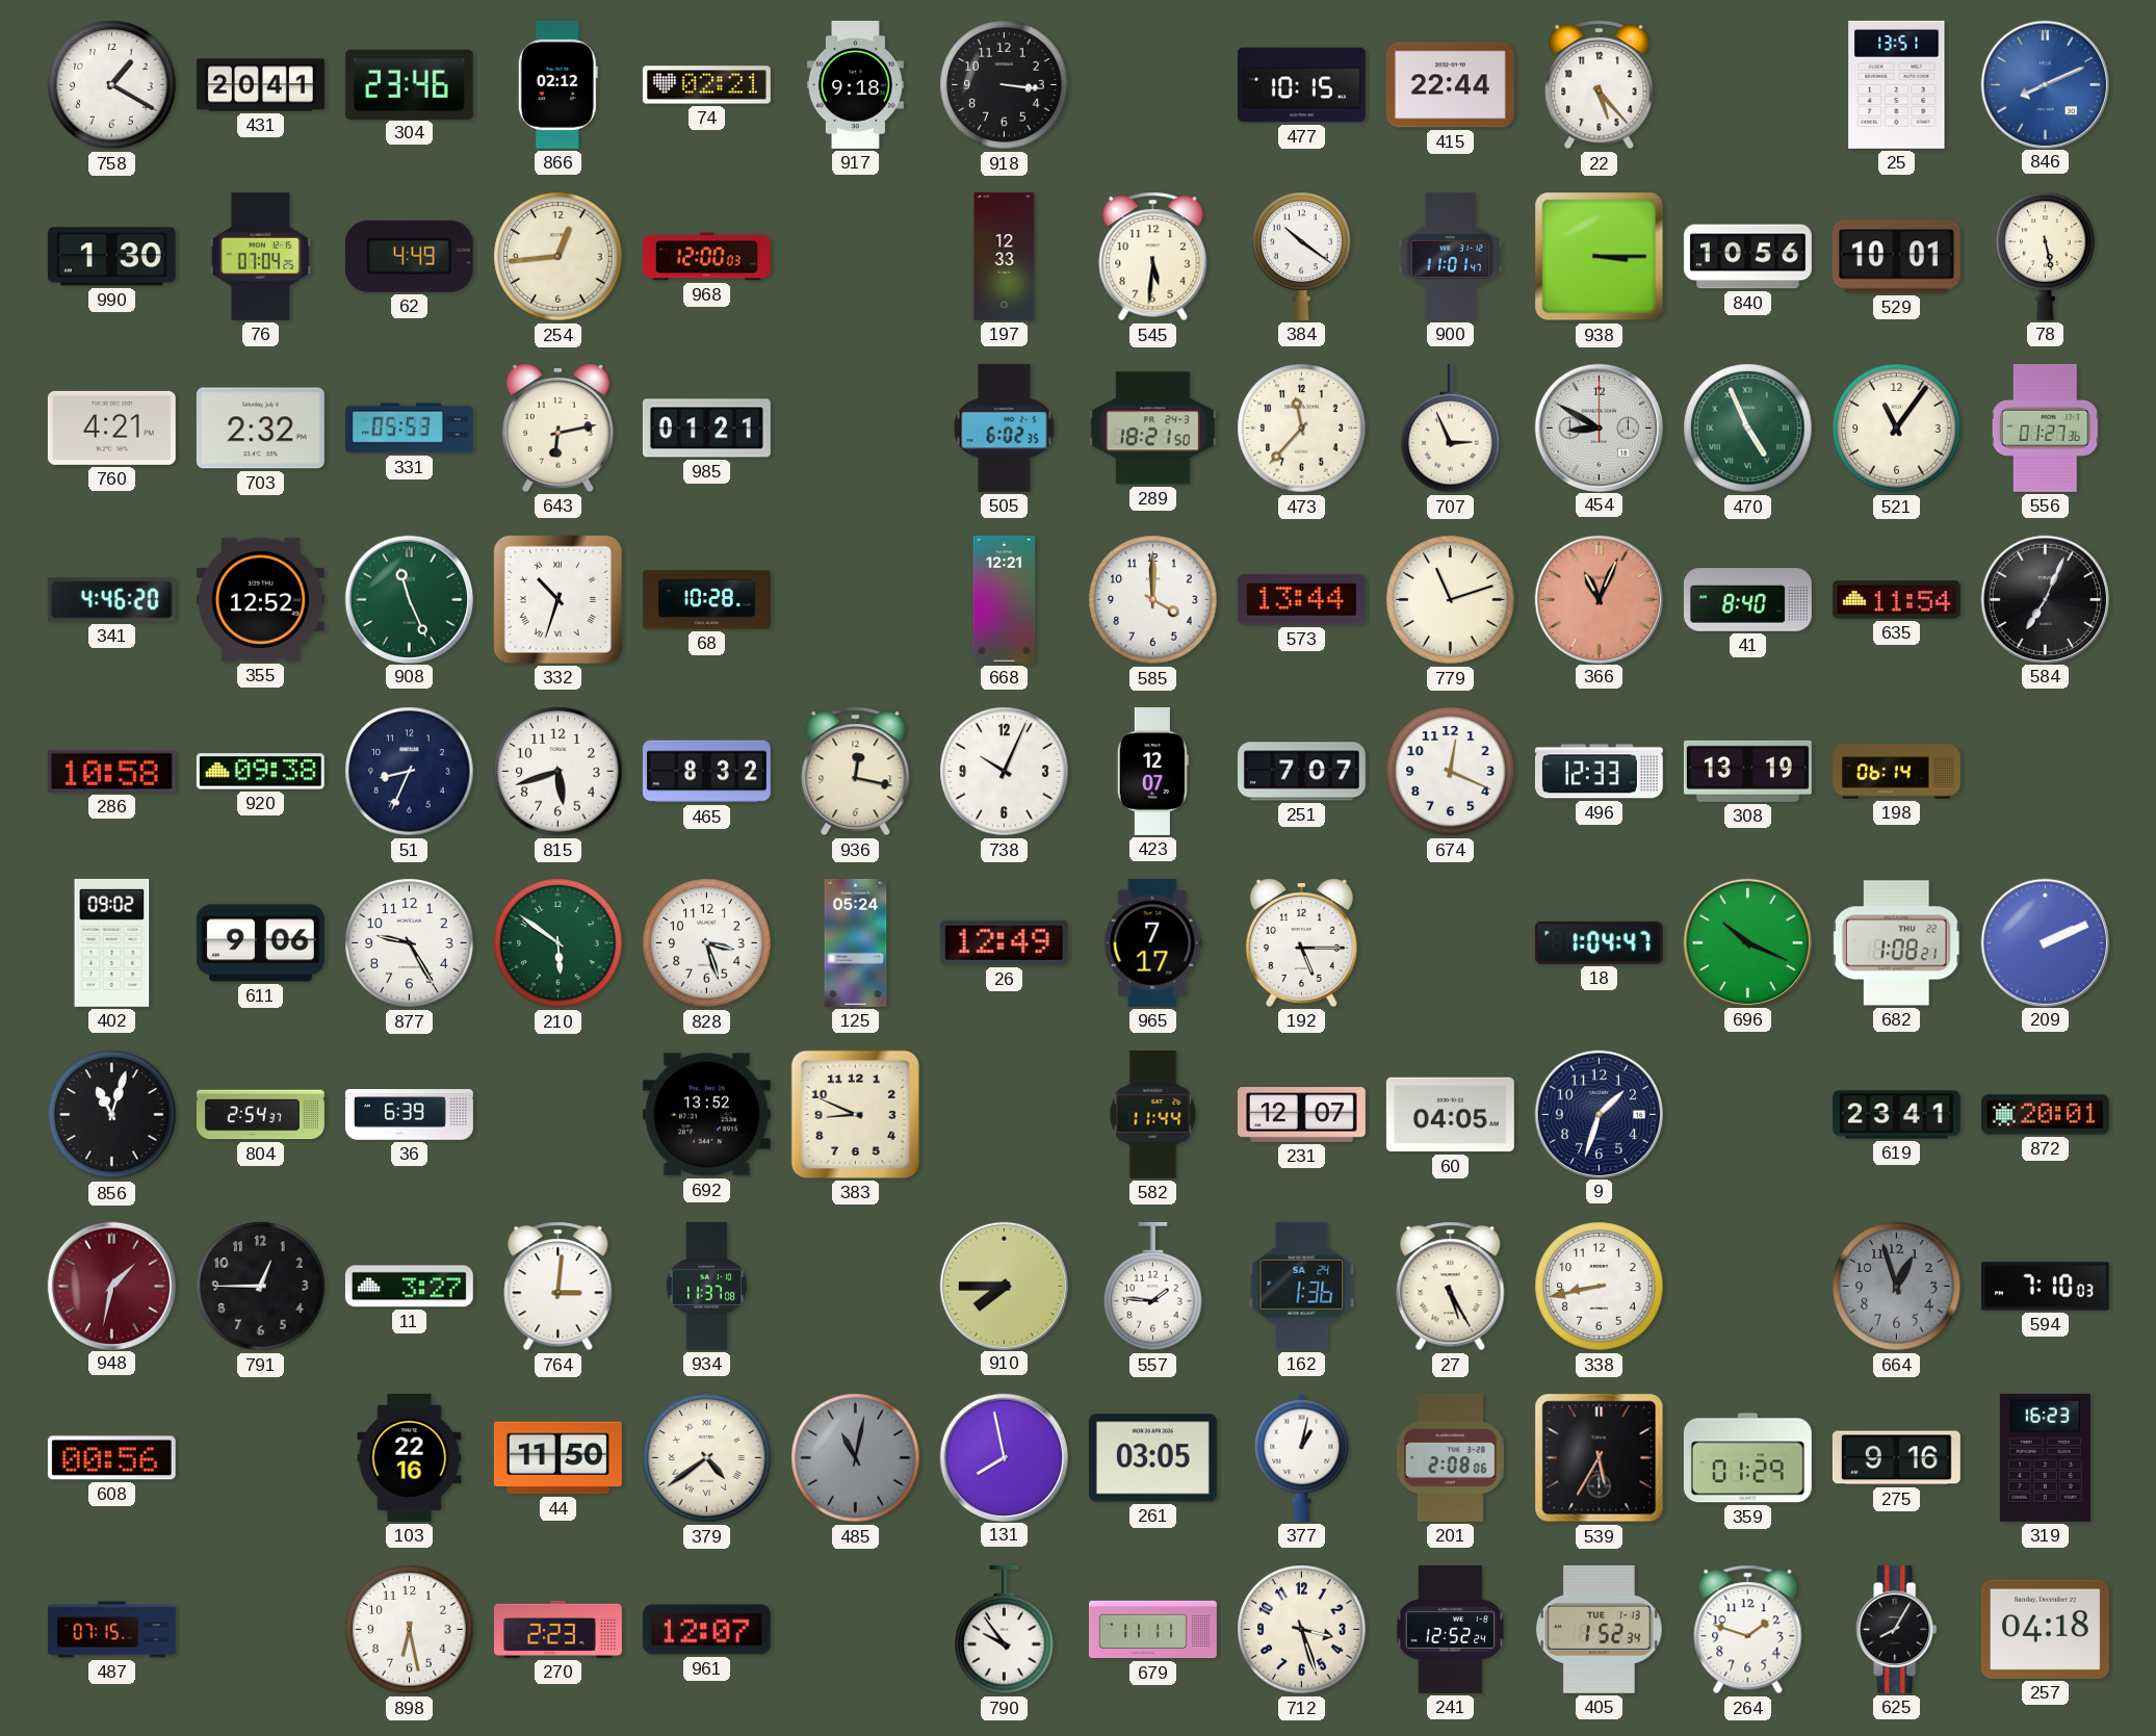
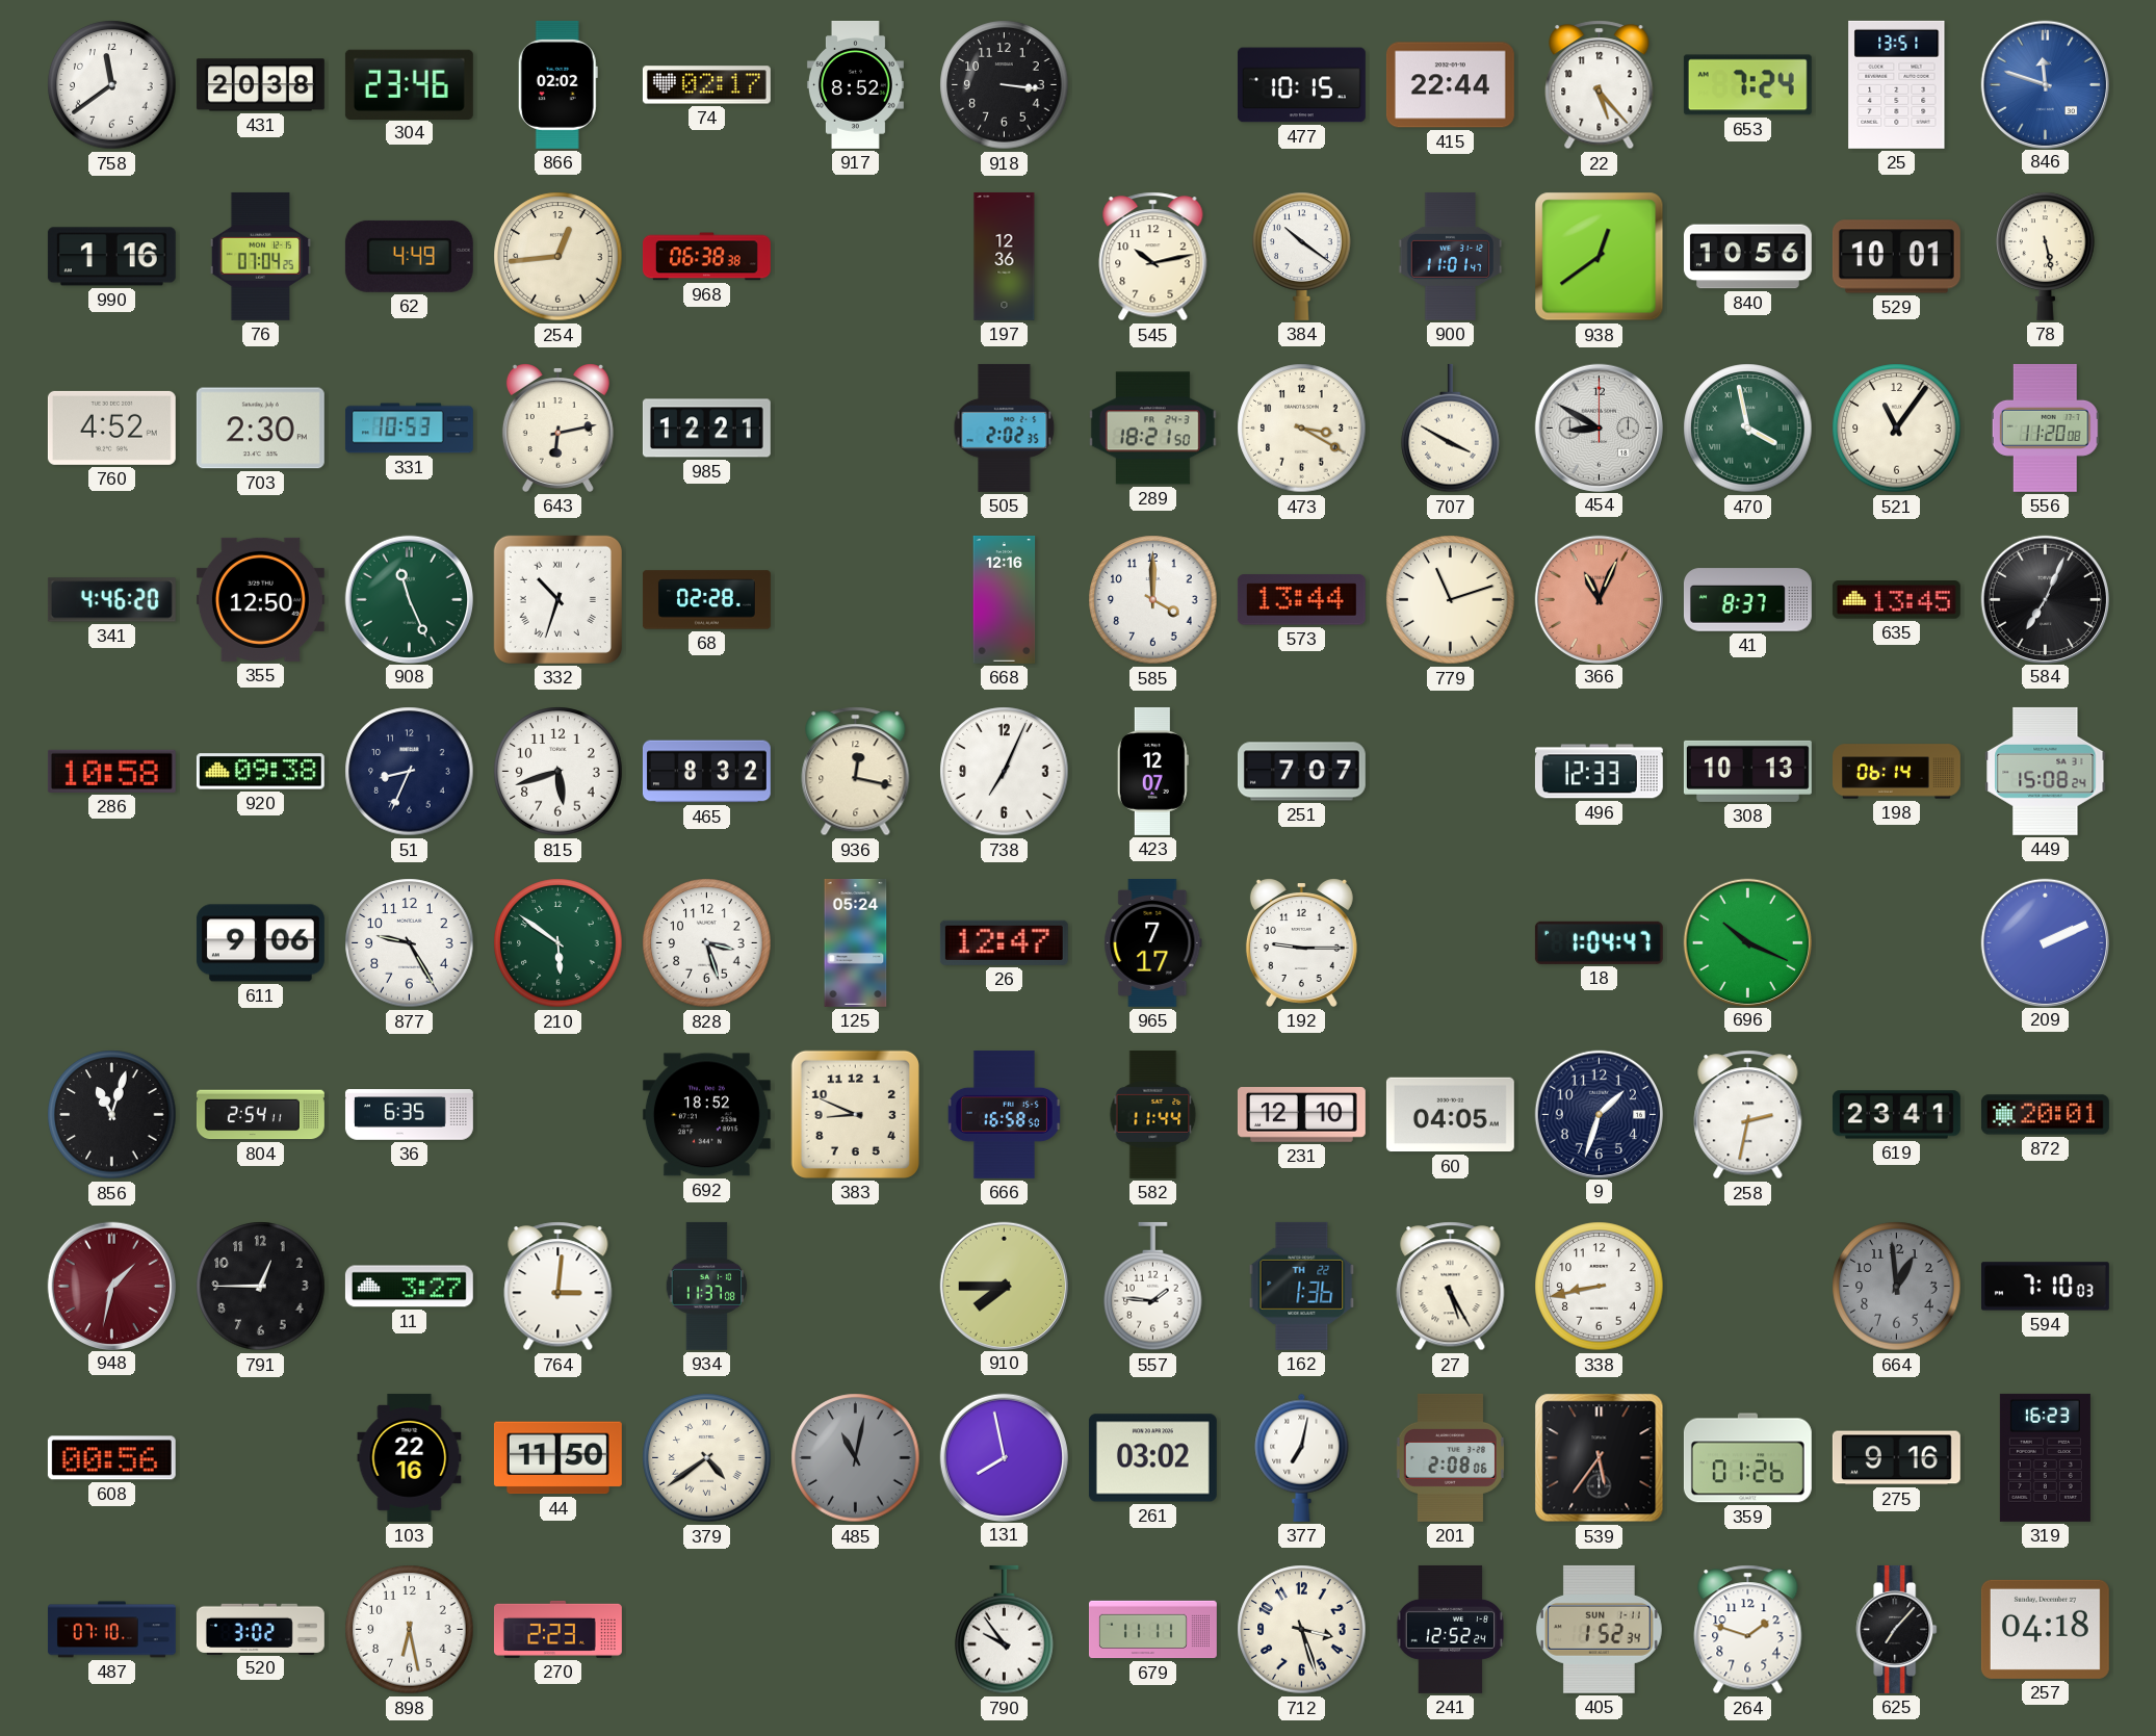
758: 1:20 -> 11:39
431: 20:41 -> 20:38
866: 02:12 -> 02:02
74: 02:21 -> 02:17
917: 9:18 -> 8:52
653: none -> 7:24
846: 8:11 -> 11:48
990: 1:30 -> 1:16
968: 12:00 -> 06:38
197: 12:33 -> 12:36
545: 5:31 -> 10:13
938: 3:15 -> 12:39
760: 4:21 -> 4:52
703: 2:32 -> 2:30
331: 05:53 -> 10:53
985: 01:21 -> 12:21
505: 6:02 -> 2:02
473: 11:37 -> 3:20
707: 2:56 -> 3:50
470: 4:56 -> 3:58
556: 01:27 -> 11:20
355: 12:52 -> 12:50
68: 10:28 -> 02:28
668: 12:21 -> 12:16
41: 8:40 -> 8:37
635: 11:54 -> 13:45
738: 10:04 -> 7:04
674: 12:19 -> none
308: 13:19 -> 10:13
449: none -> 15:08
402: 09:02 -> none
26: 12:49 -> 12:47
192: 5:15 -> 9:15
682: 1:08 -> none
804: 2:54:37 -> 2:54:11
36: 6:39 -> 6:35
692: 13:52 -> 18:52
666: none -> 16:58
231: 12:07 -> 12:10
258: none -> 2:32
162 date: SA 24 -> TH 22
664: 12:57 -> 12:59
261: 03:05 -> 03:02
377: 1:02 -> 7:02
539: 5:35 -> 5:36
359: 01:29 -> 01:26
487: 07:15 -> 07:10
520: none -> 3:02
961: 12:07 -> none
405 date: TUE 1-13 -> SUN 1-11
625: 8:05 -> 7:07
